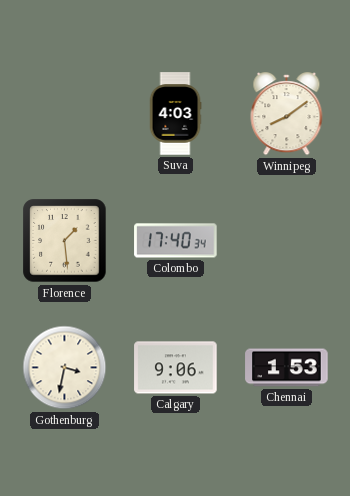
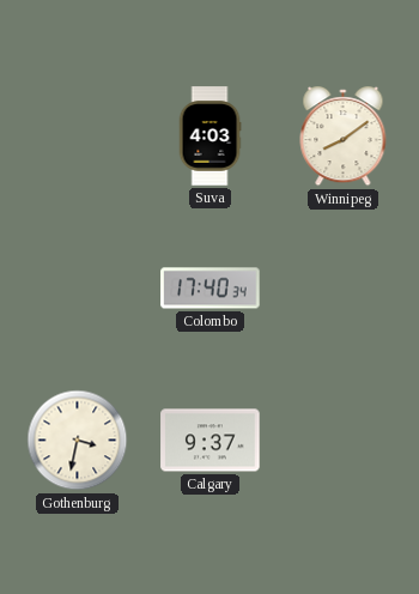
Florence: 1:29 -> none
Calgary: 9:06 -> 9:37
Chennai: 1:53 -> none
